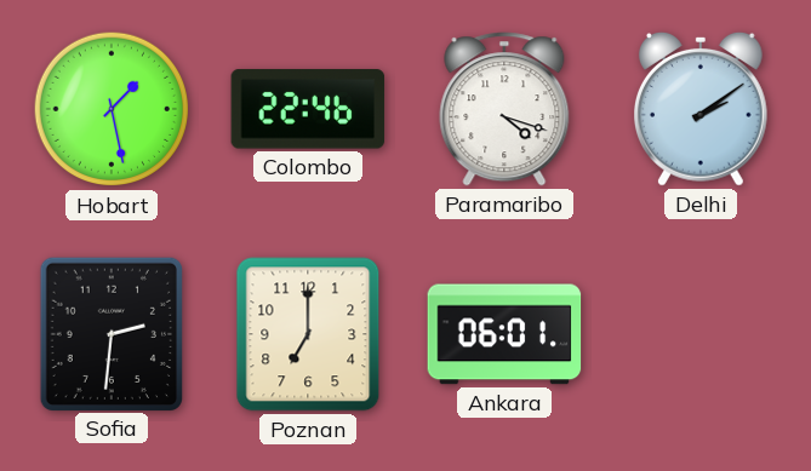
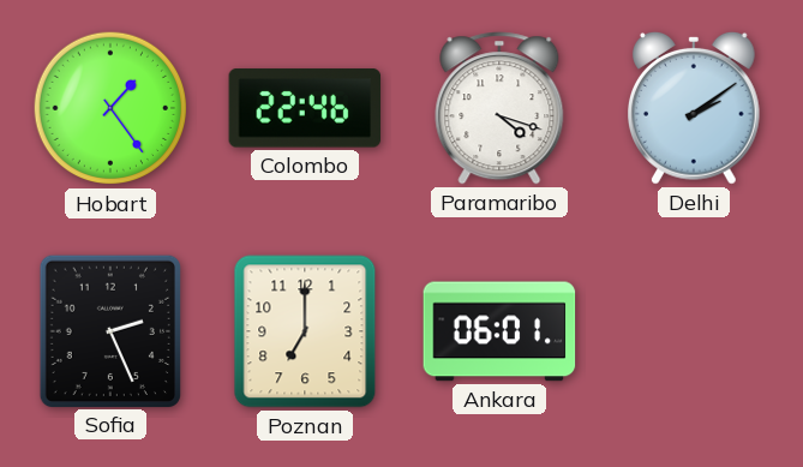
Hobart: 1:28 -> 1:24
Sofia: 2:31 -> 2:26
